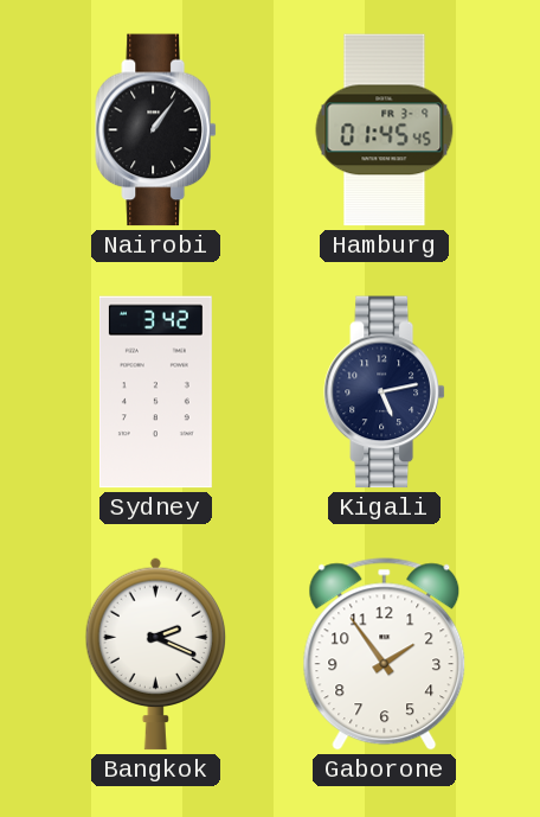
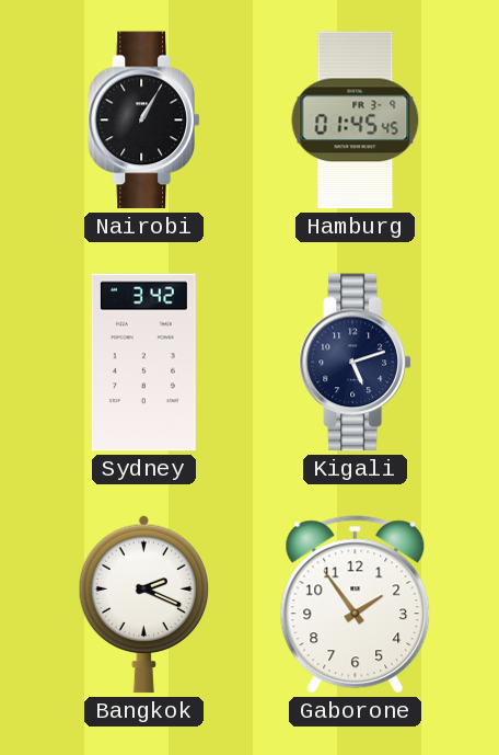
Nairobi: 1:06 -> 1:05
Kigali: 5:13 -> 5:12
